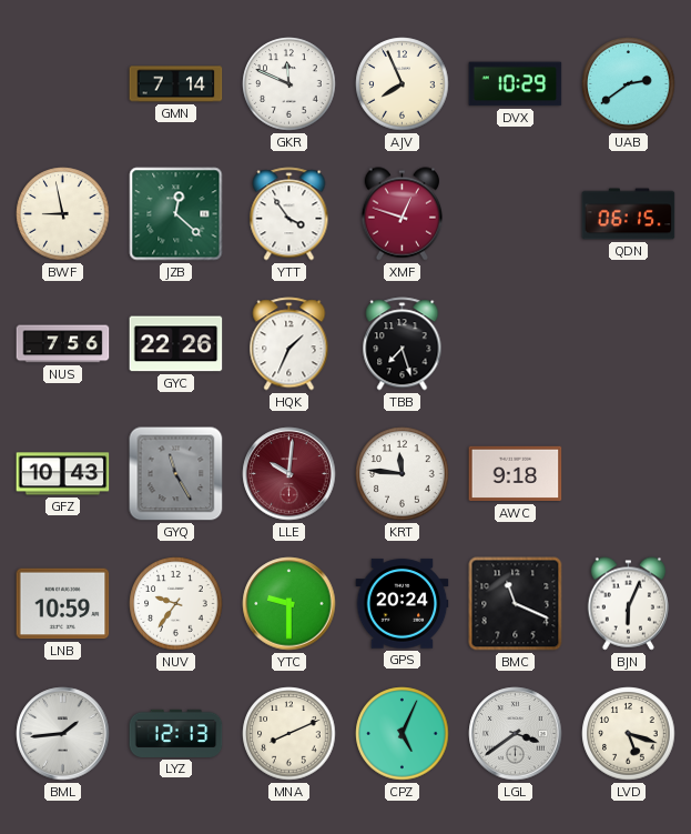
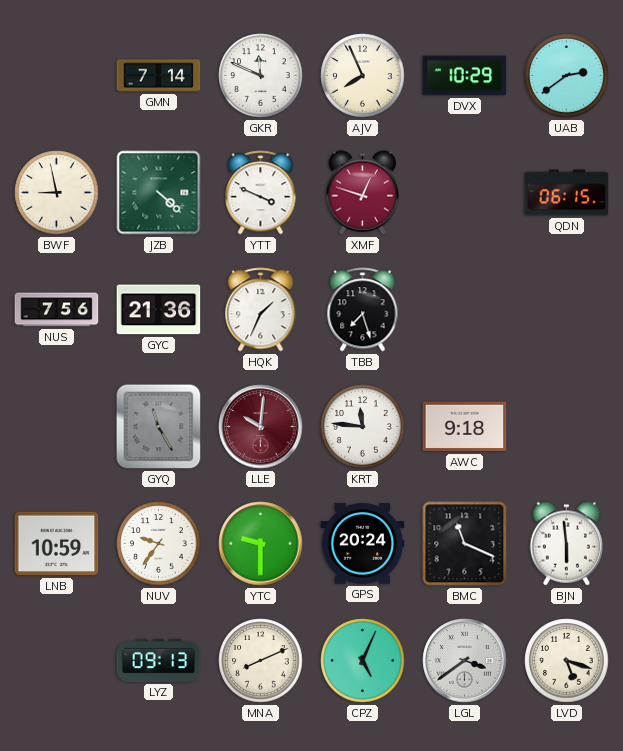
JZB: 12:22 -> 4:22
YTT: 3:54 -> 3:49
GYC: 22:26 -> 21:36
GFZ: 10:43 -> none
BJN: 6:04 -> 5:59
BML: 1:44 -> none
LYZ: 12:13 -> 09:13
